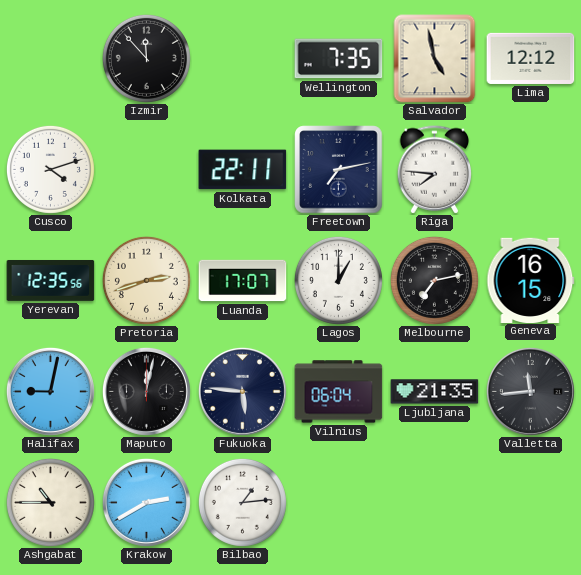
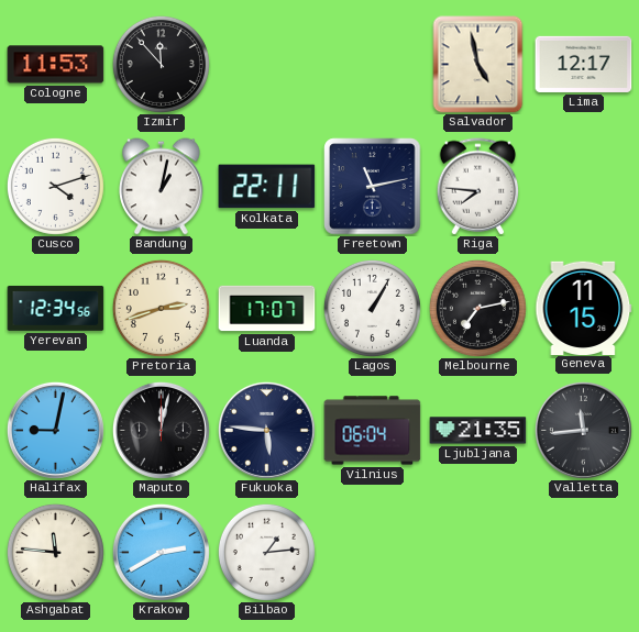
Cologne: none -> 11:53
Wellington: 7:35 -> none
Lima: 12:12 -> 12:17
Bandung: none -> 1:02
Freetown: 7:13 -> 11:13
Yerevan: 12:35 -> 12:34
Lagos: 1:00 -> 1:05
Geneva: 16:15 -> 11:15
Ashgabat: 10:45 -> 11:46
